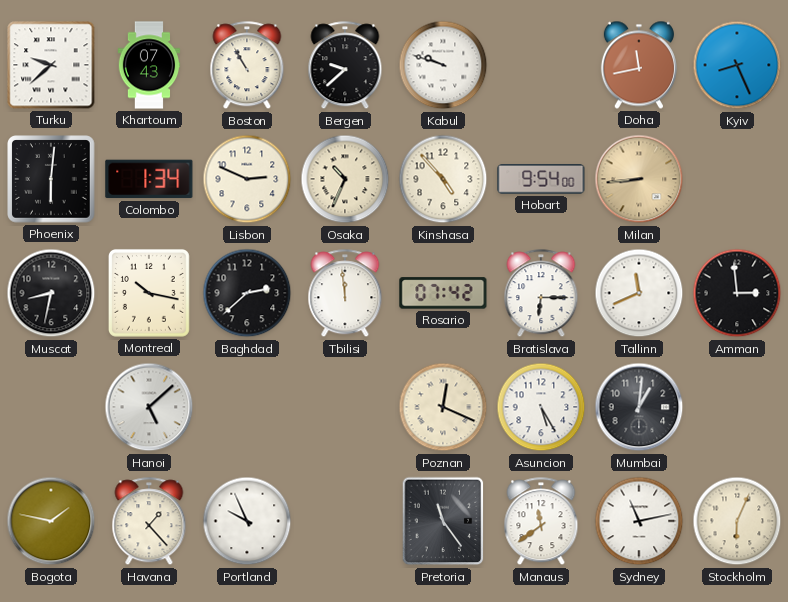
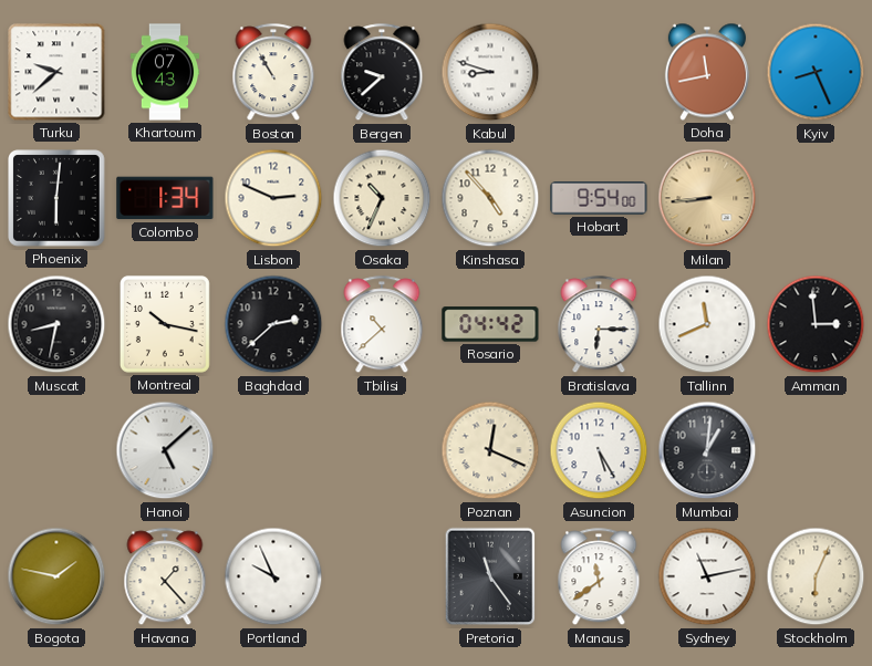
Kabul: 9:48 -> 8:48
Tbilisi: 11:59 -> 10:38
Rosario: 07:42 -> 04:42
